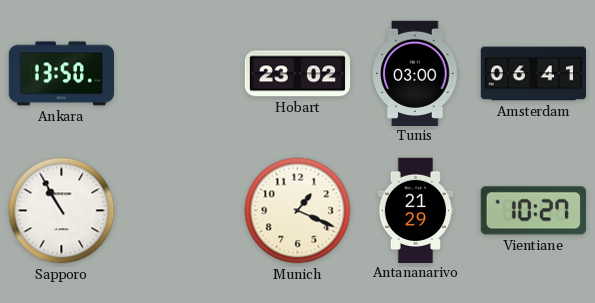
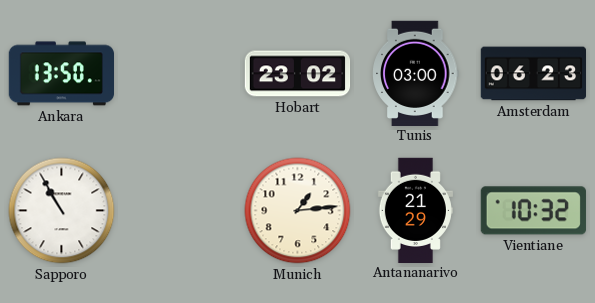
Amsterdam: 06:41 -> 06:23
Munich: 1:19 -> 1:14
Vientiane: 10:27 -> 10:32
